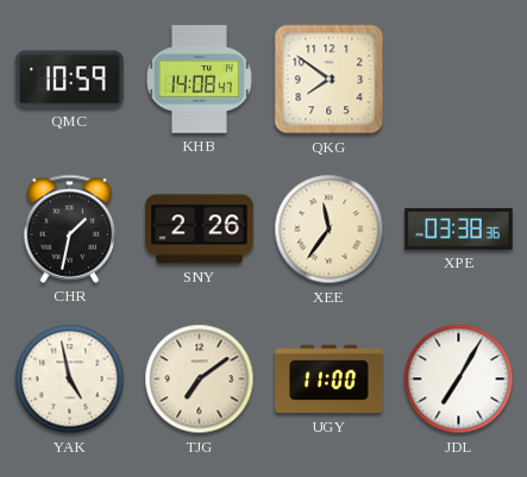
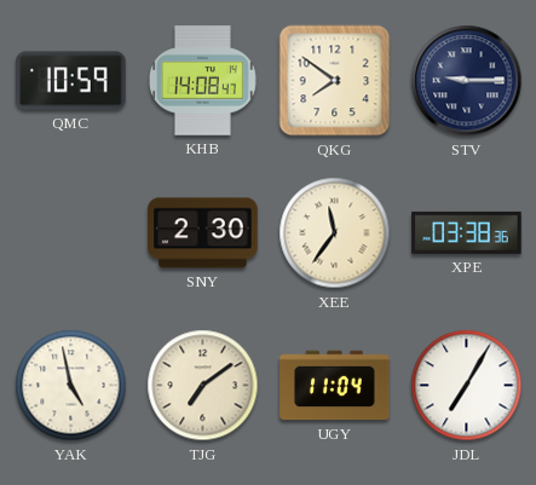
STV: none -> 9:15
CHR: 1:32 -> none
SNY: 2:26 -> 2:30
UGY: 11:00 -> 11:04
